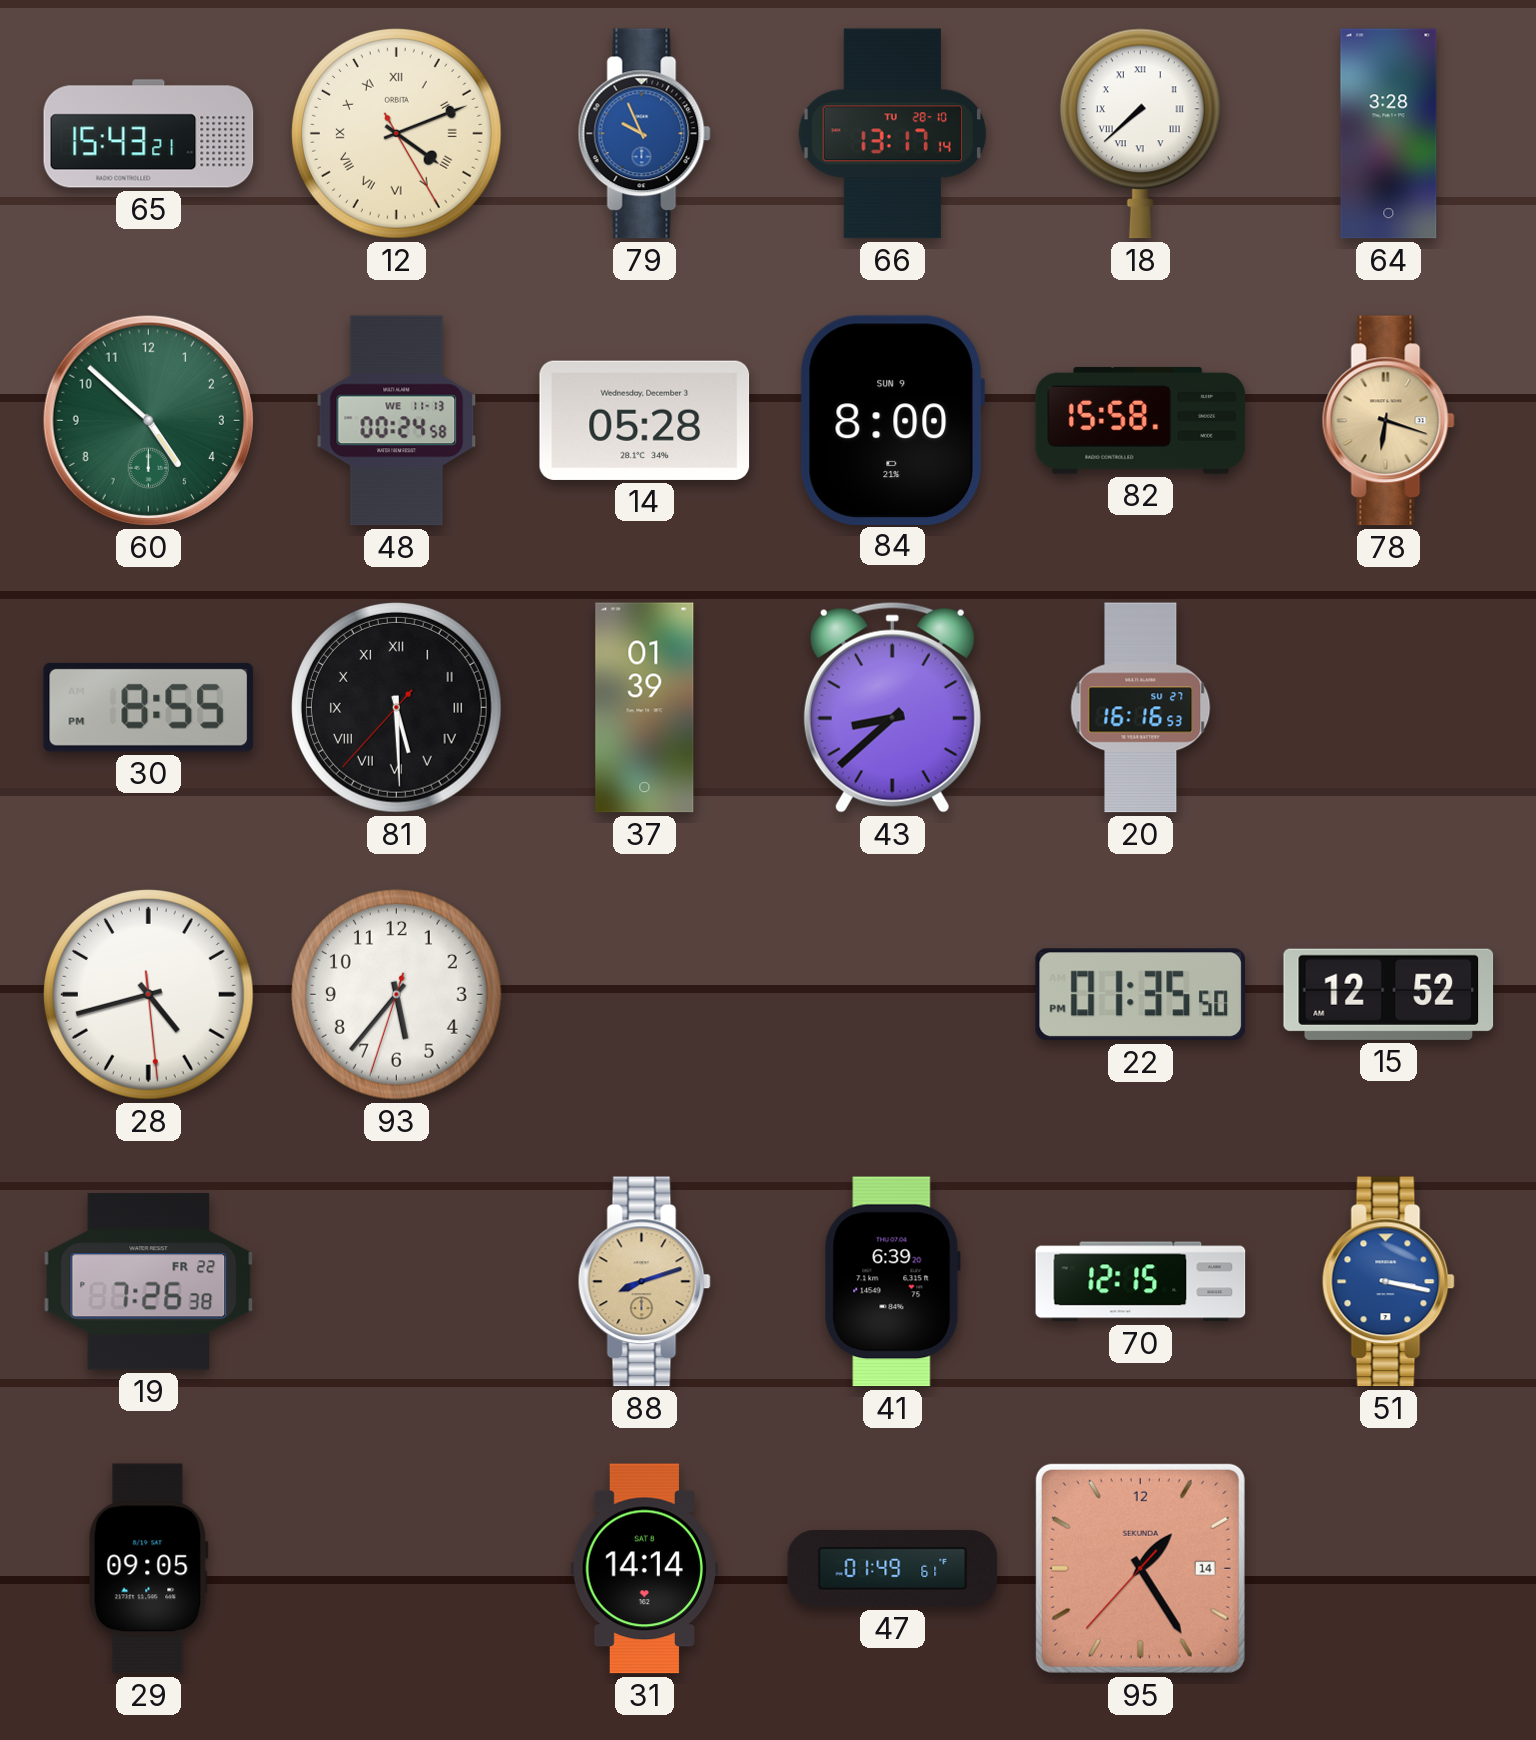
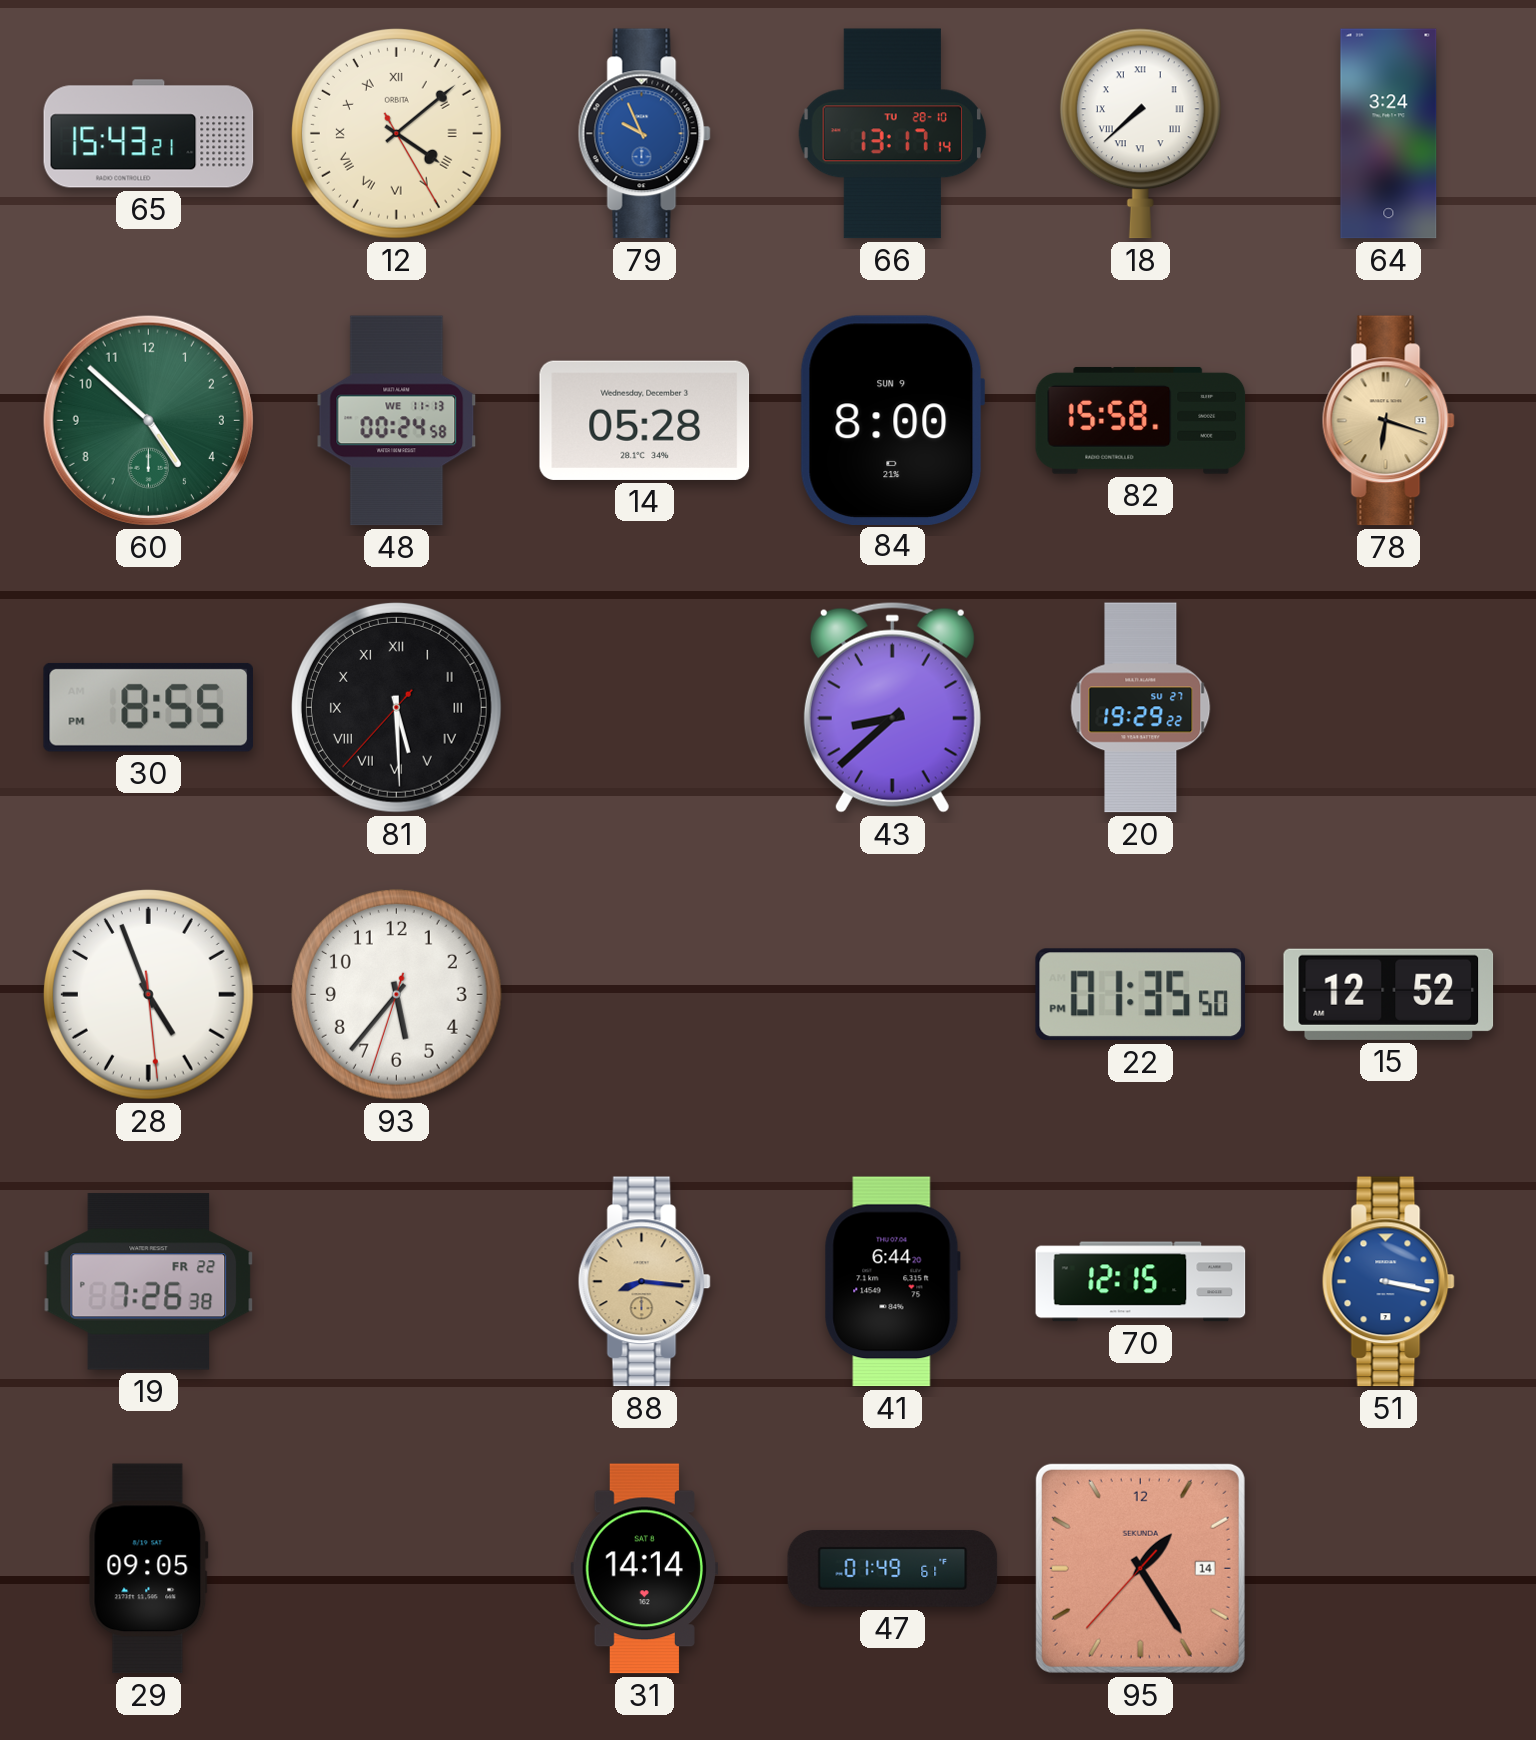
12: 4:11 -> 4:08
64: 3:28 -> 3:24
37: 01:39 -> none
20: 16:16 -> 19:29
28: 4:42 -> 4:56
88: 8:12 -> 8:16
41: 6:39 -> 6:44
